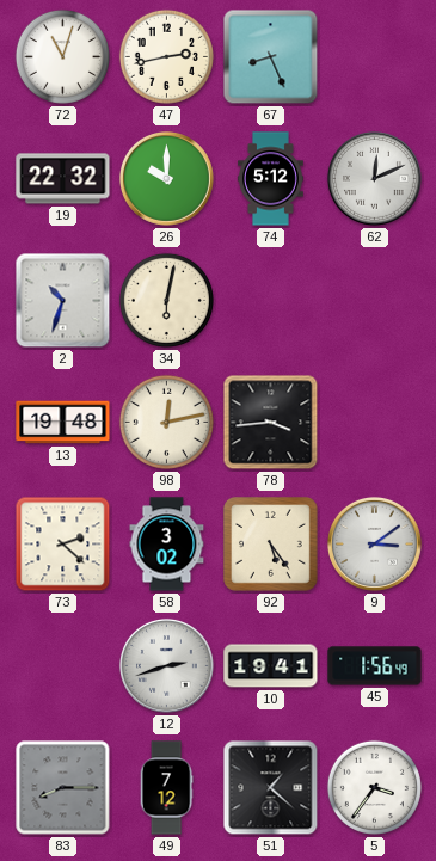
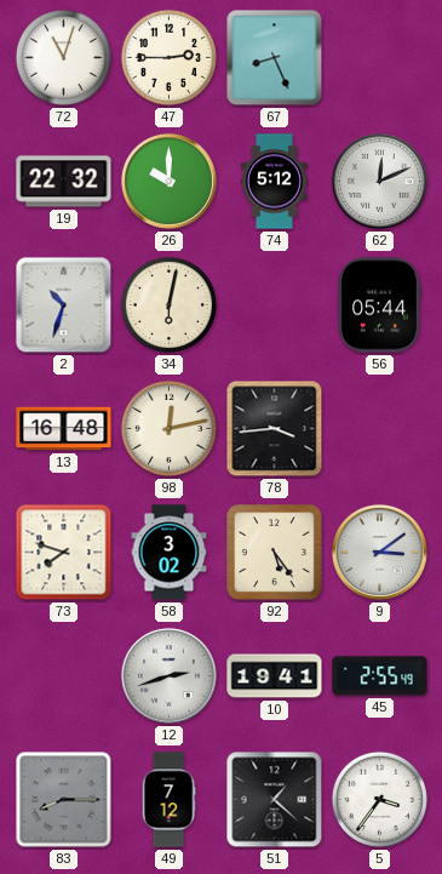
47: 2:43 -> 2:45
56: none -> 05:44
13: 19:48 -> 16:48
73: 2:22 -> 7:48
45: 1:56 -> 2:55
